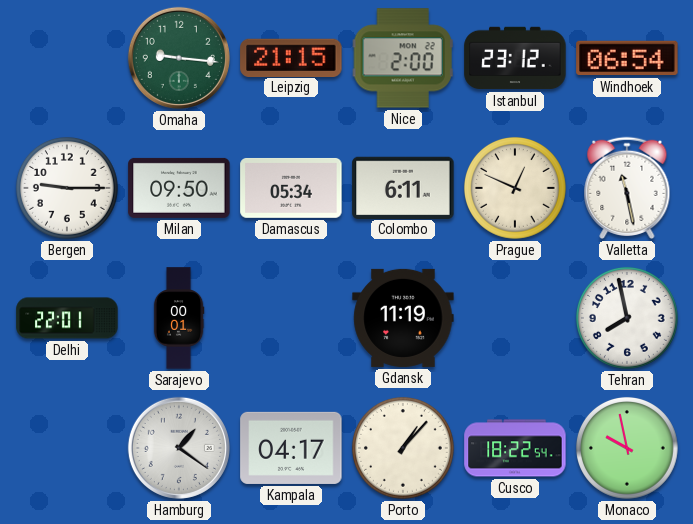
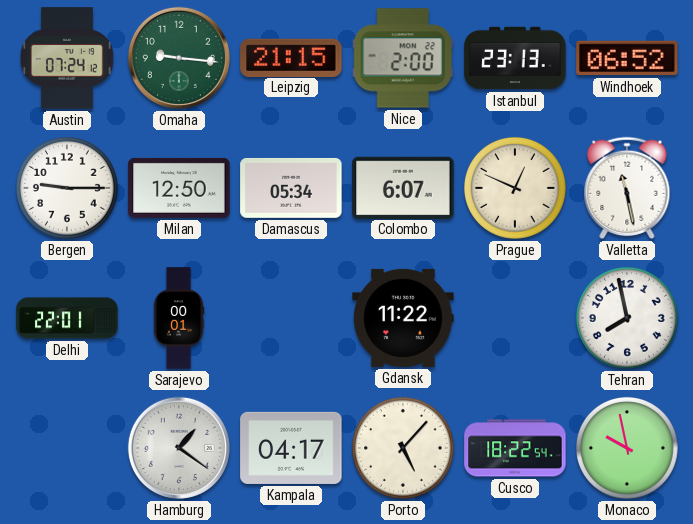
Austin: none -> 07:24
Istanbul: 23:12 -> 23:13
Windhoek: 06:54 -> 06:52
Milan: 09:50 -> 12:50
Colombo: 6:11 -> 6:07
Gdansk: 11:19 -> 11:22
Porto: 1:07 -> 5:07
